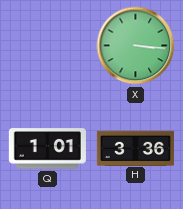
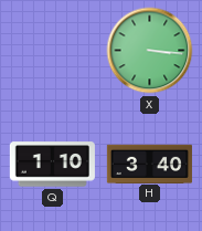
Q: 1:01 -> 1:10
H: 3:36 -> 3:40
